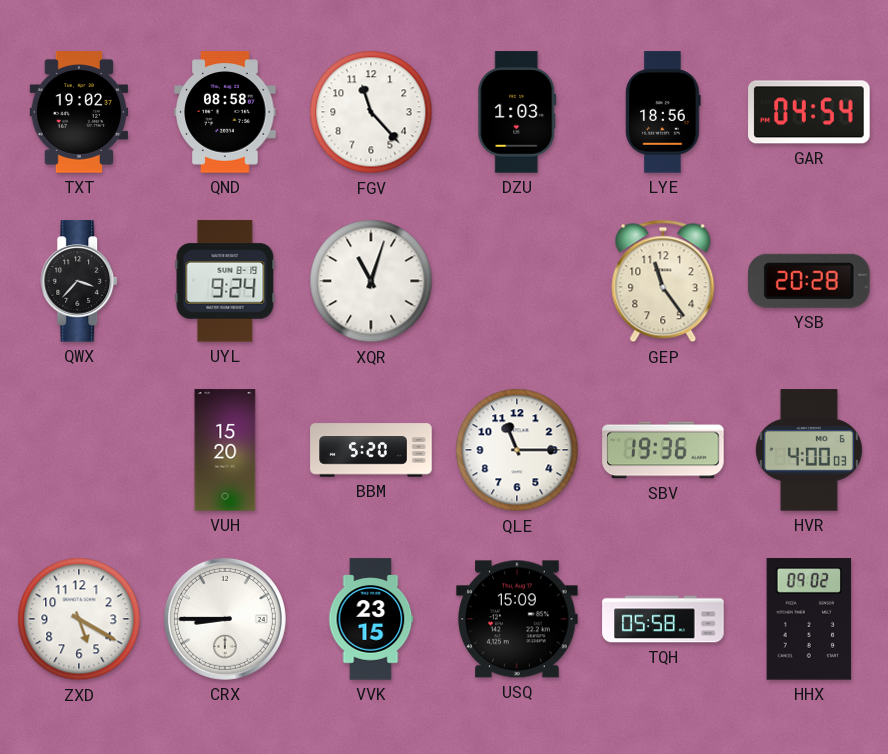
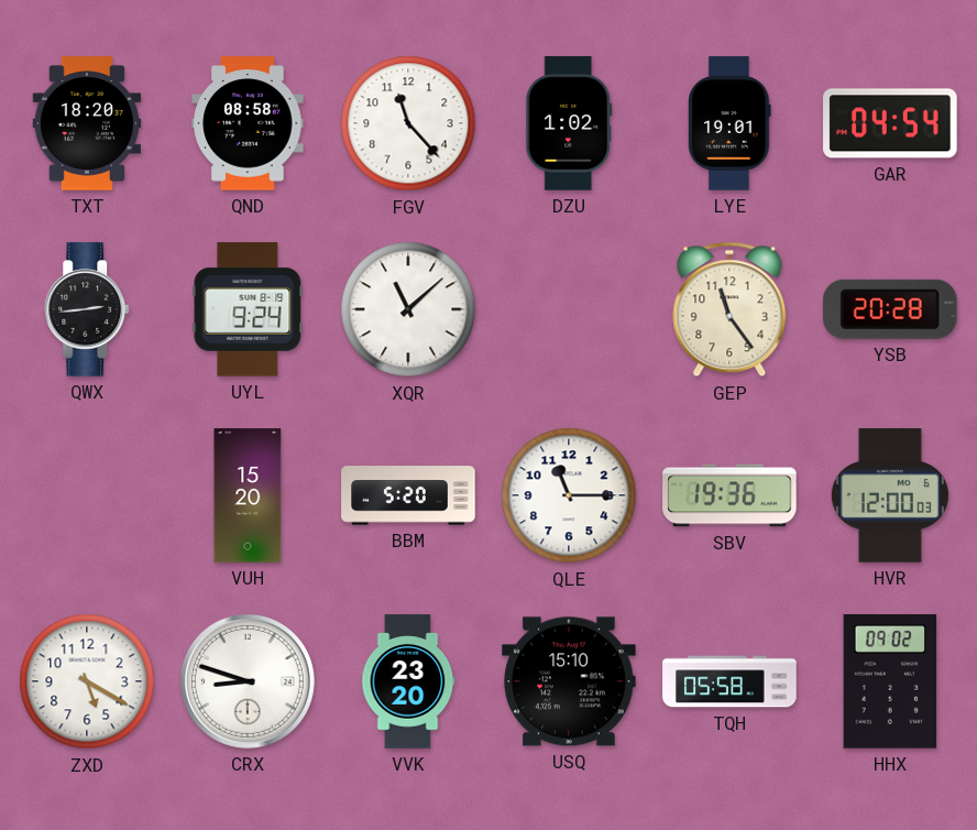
TXT: 19:02 -> 18:20
DZU: 1:03 -> 1:02
LYE: 18:56 -> 19:01
QWX: 3:37 -> 2:44
XQR: 11:03 -> 11:08
HVR: 4:00 -> 12:00
CRX: 8:45 -> 8:48
VVK: 23:15 -> 23:20
USQ: 15:09 -> 15:10
